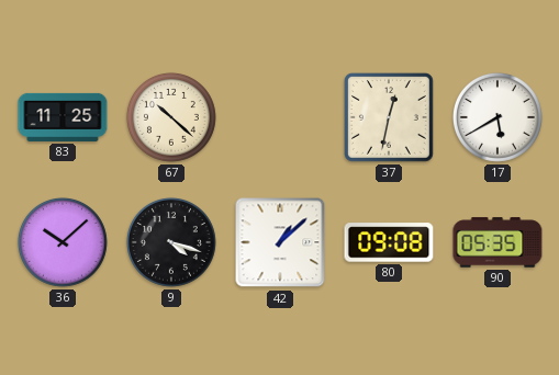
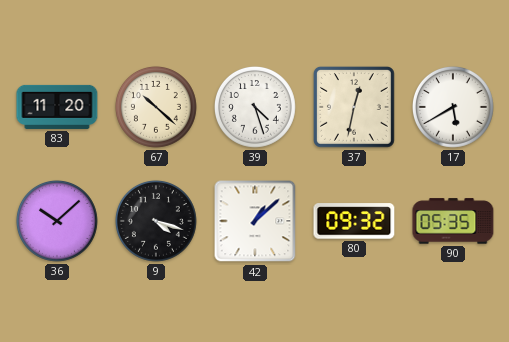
83: 11:25 -> 11:20
39: none -> 4:27
80: 09:08 -> 09:32
